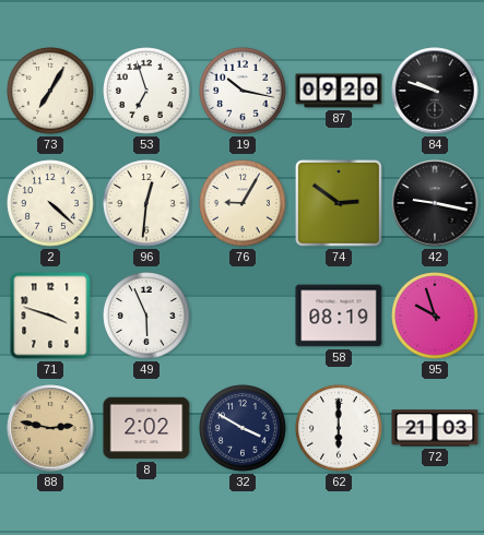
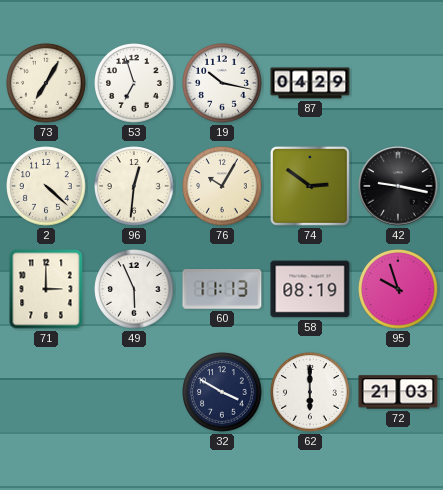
87: 09:20 -> 04:29
84: 9:48 -> none
76: 9:05 -> 10:05
71: 3:48 -> 3:00
60: none -> 11:13
88: 2:47 -> none
8: 2:02 -> none
